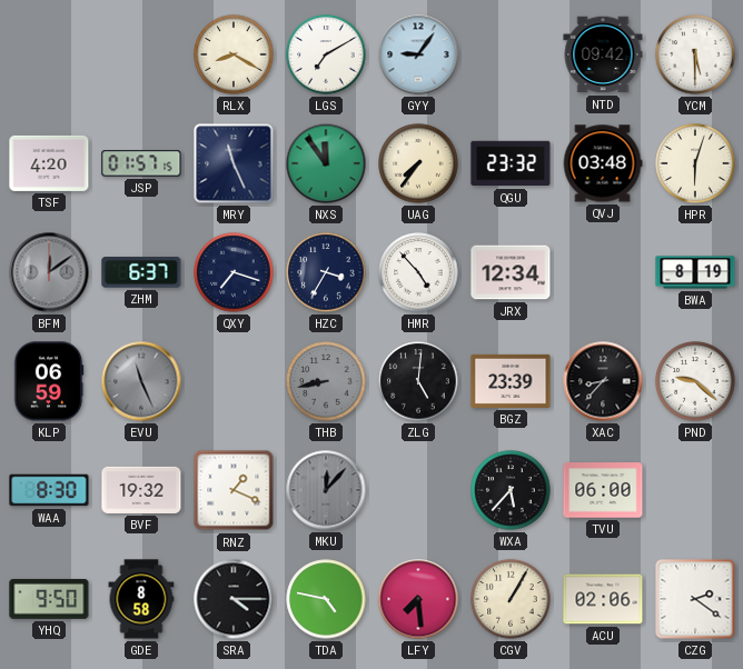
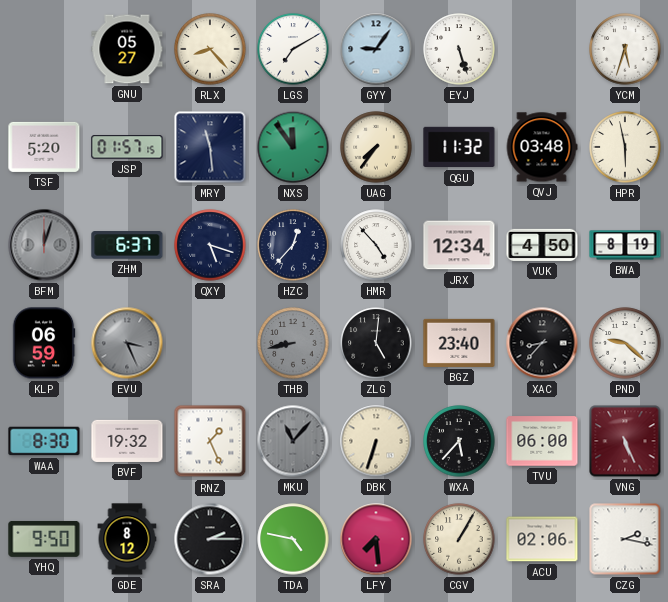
GNU: none -> 05:27
RLX: 8:20 -> 8:23
EYJ: none -> 5:27
NTD: 09:42 -> none
YCM: 5:30 -> 5:33
TSF: 4:20 -> 5:20
MRY: 11:26 -> 11:29
QGU: 23:32 -> 11:32
HPR: 6:03 -> 5:58
BFM: 12:09 -> 12:03
QXY: 7:18 -> 5:18
HZC: 3:35 -> 12:37
VUK: none -> 4:50
EVU: 11:26 -> 3:26
BGZ: 23:39 -> 23:40
RNZ: 1:19 -> 1:26
MKU: 12:07 -> 11:07
DBK: none -> 6:33
VNG: none -> 5:26
GDE: 8:58 -> 8:12
SRA: 4:15 -> 2:15
CZG: 2:21 -> 2:17
